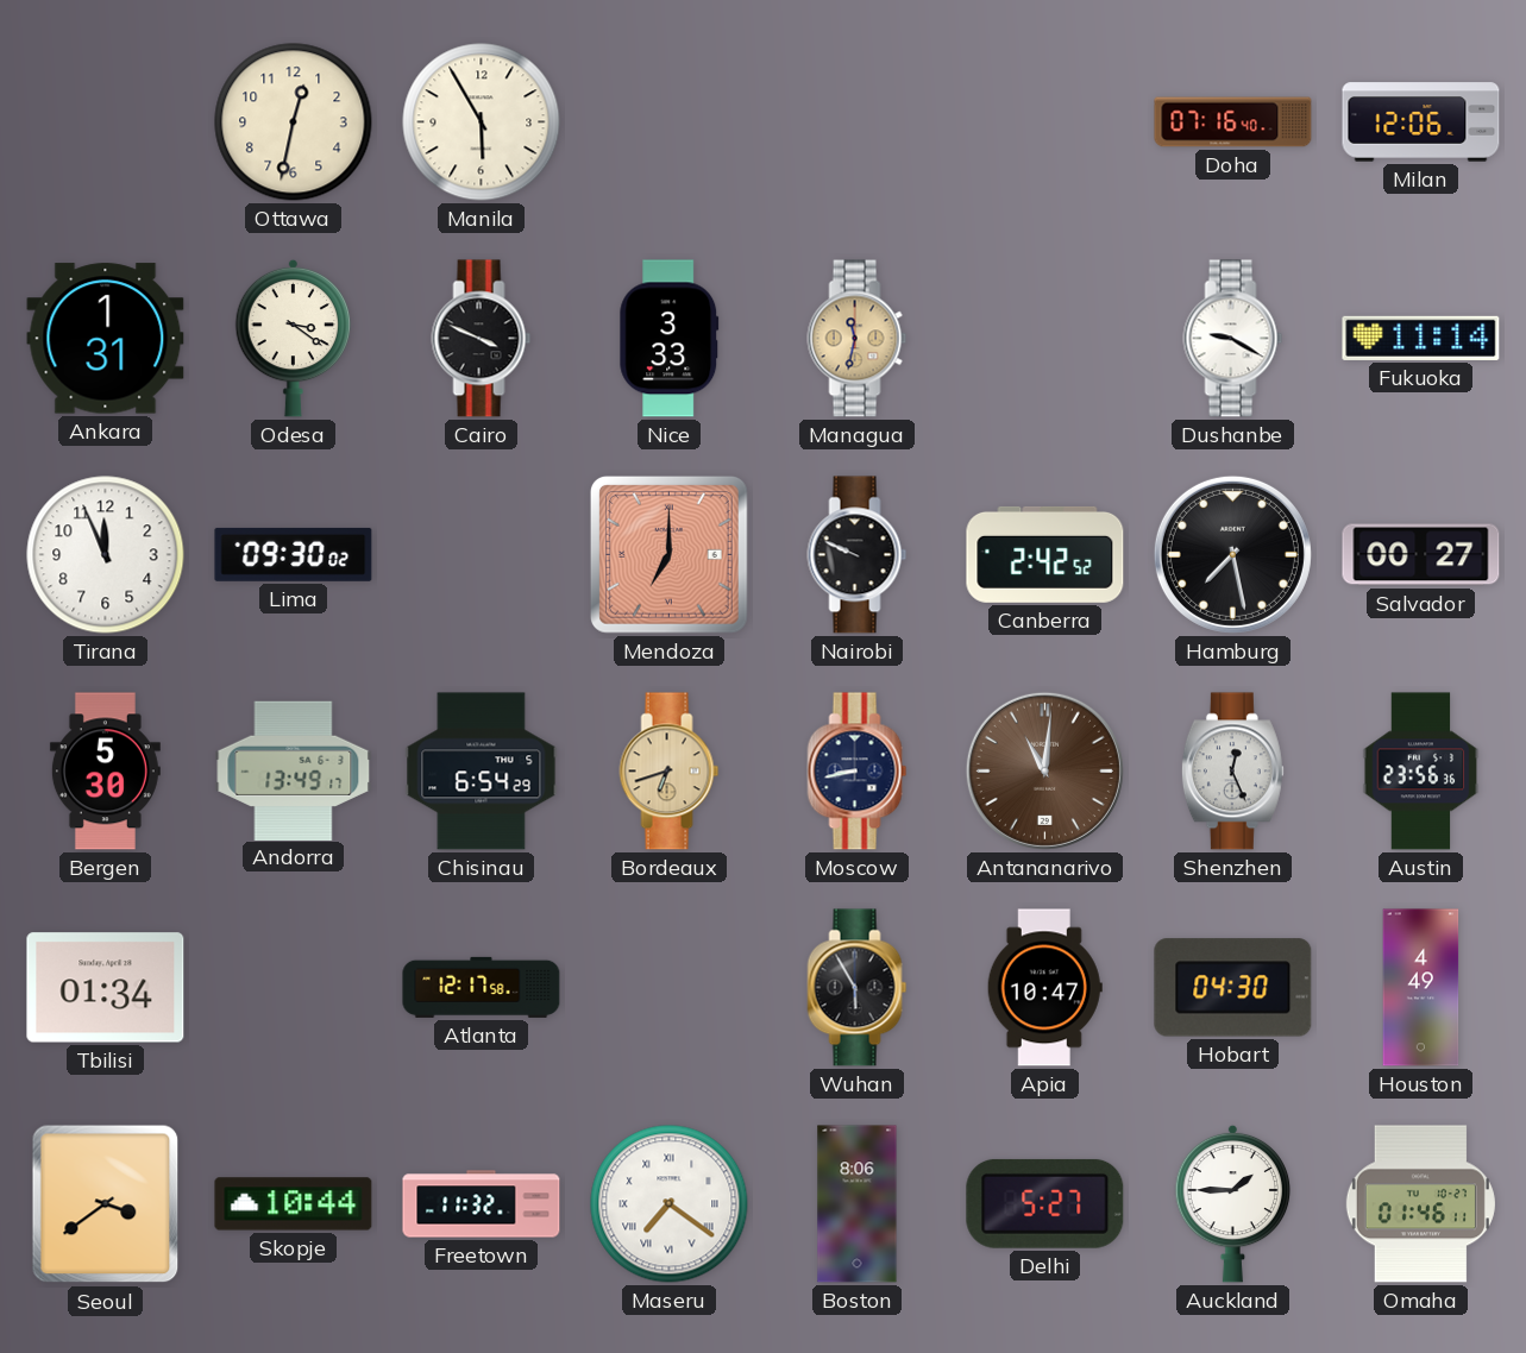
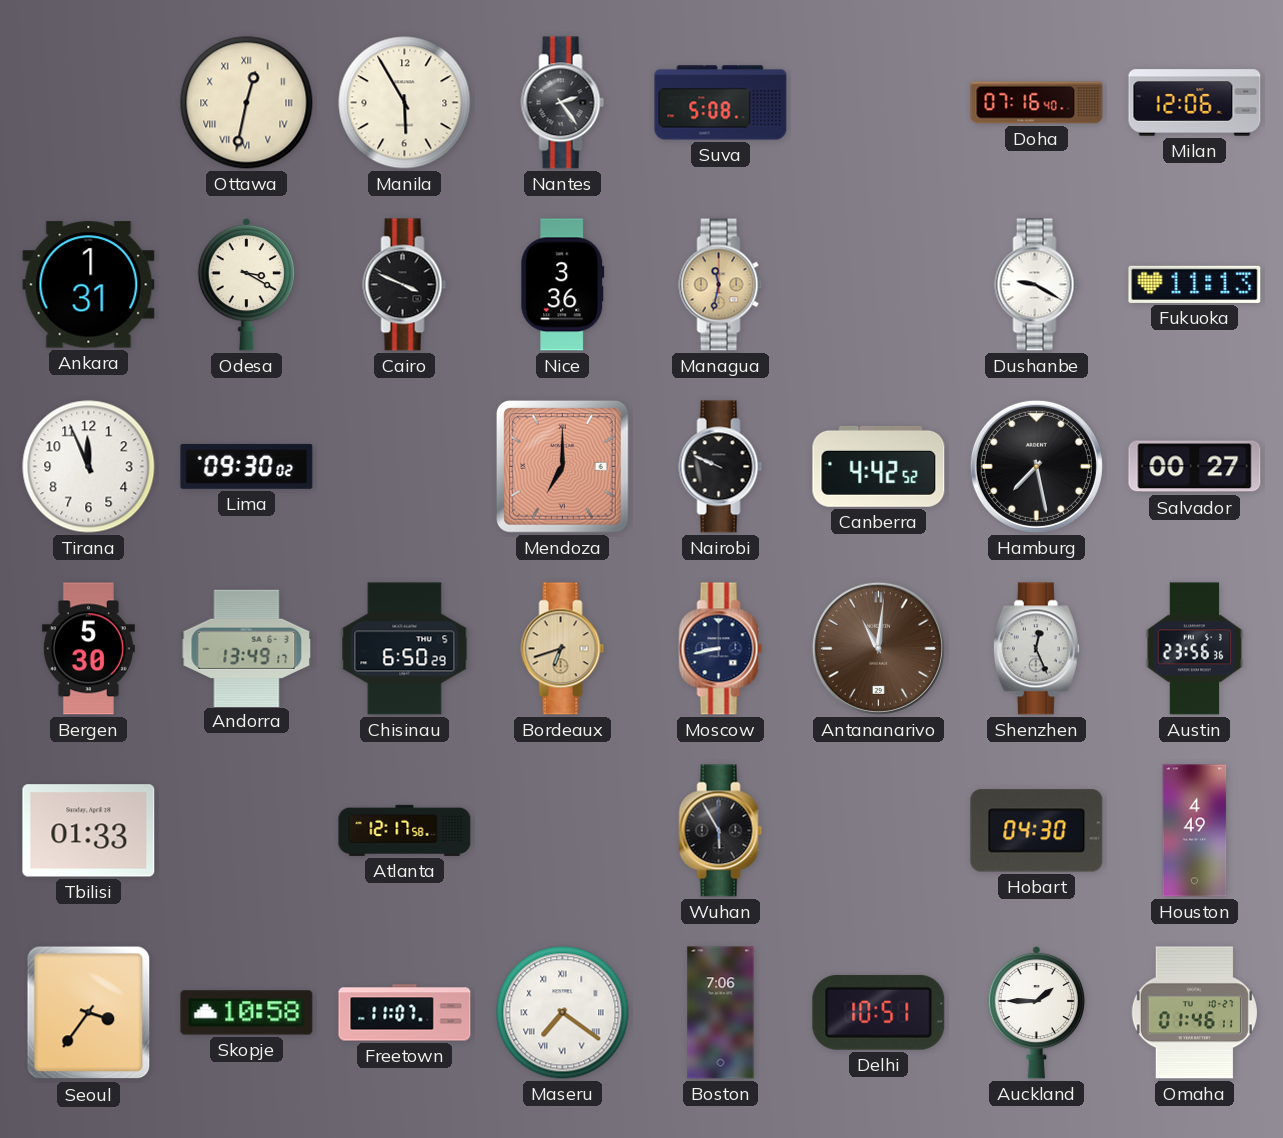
Ottawa numerals: Arabic -> Roman
Nantes: none -> 2:24
Suva: none -> 5:08
Odesa: 3:21 -> 3:20
Nice: 3:33 -> 3:36
Fukuoka: 11:14 -> 11:13
Canberra: 2:42 -> 4:42
Chisinau: 6:54 -> 6:50
Tbilisi: 01:34 -> 01:33
Apia: 10:47 -> none
Seoul: 3:39 -> 3:36
Skopje: 10:44 -> 10:58
Freetown: 11:32 -> 11:07
Boston: 8:06 -> 7:06
Delhi: 5:27 -> 10:51
